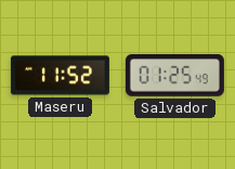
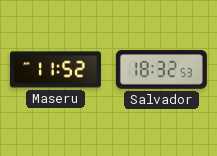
Salvador: 01:25 -> 18:32
